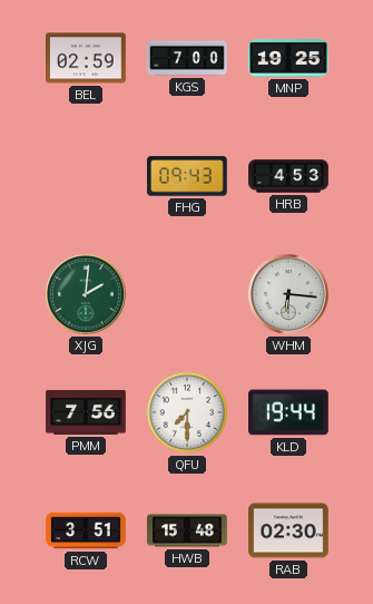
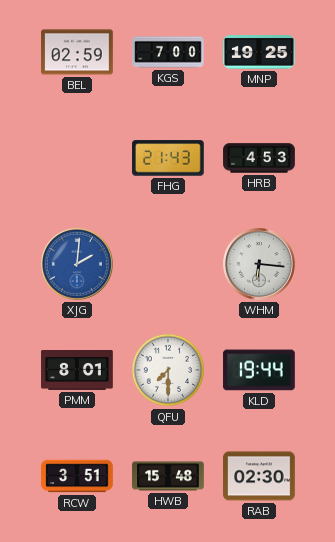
FHG: 09:43 -> 21:43
XJG dial: green -> blue
PMM: 7:56 -> 8:01
